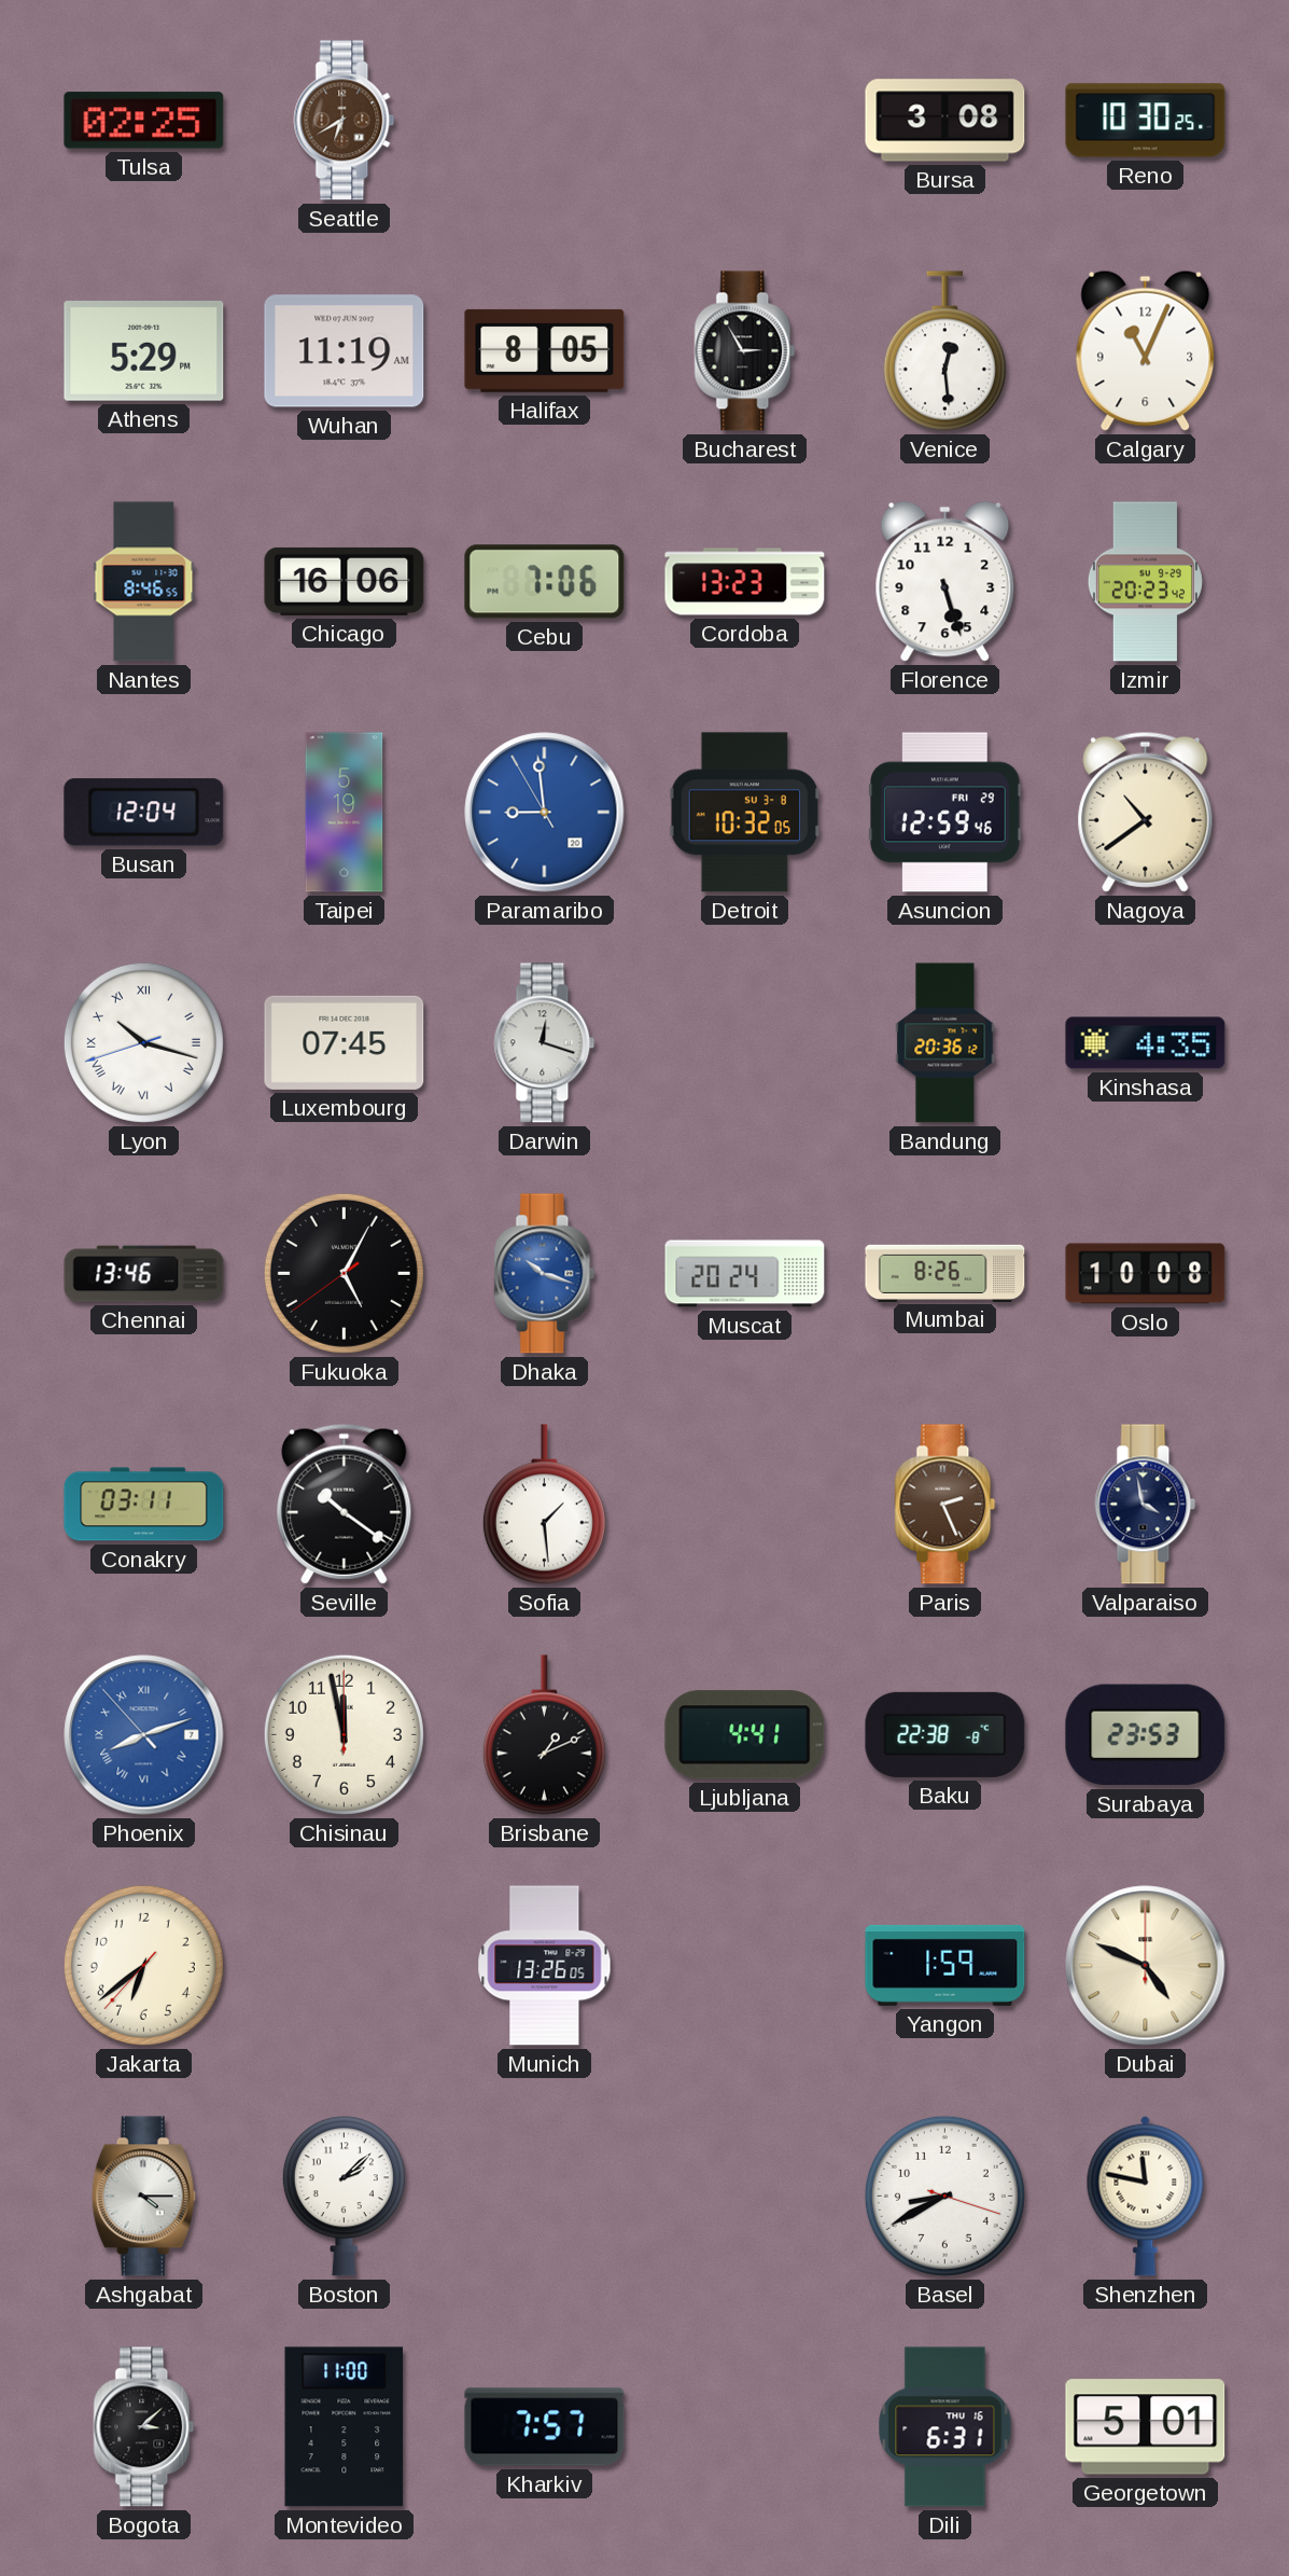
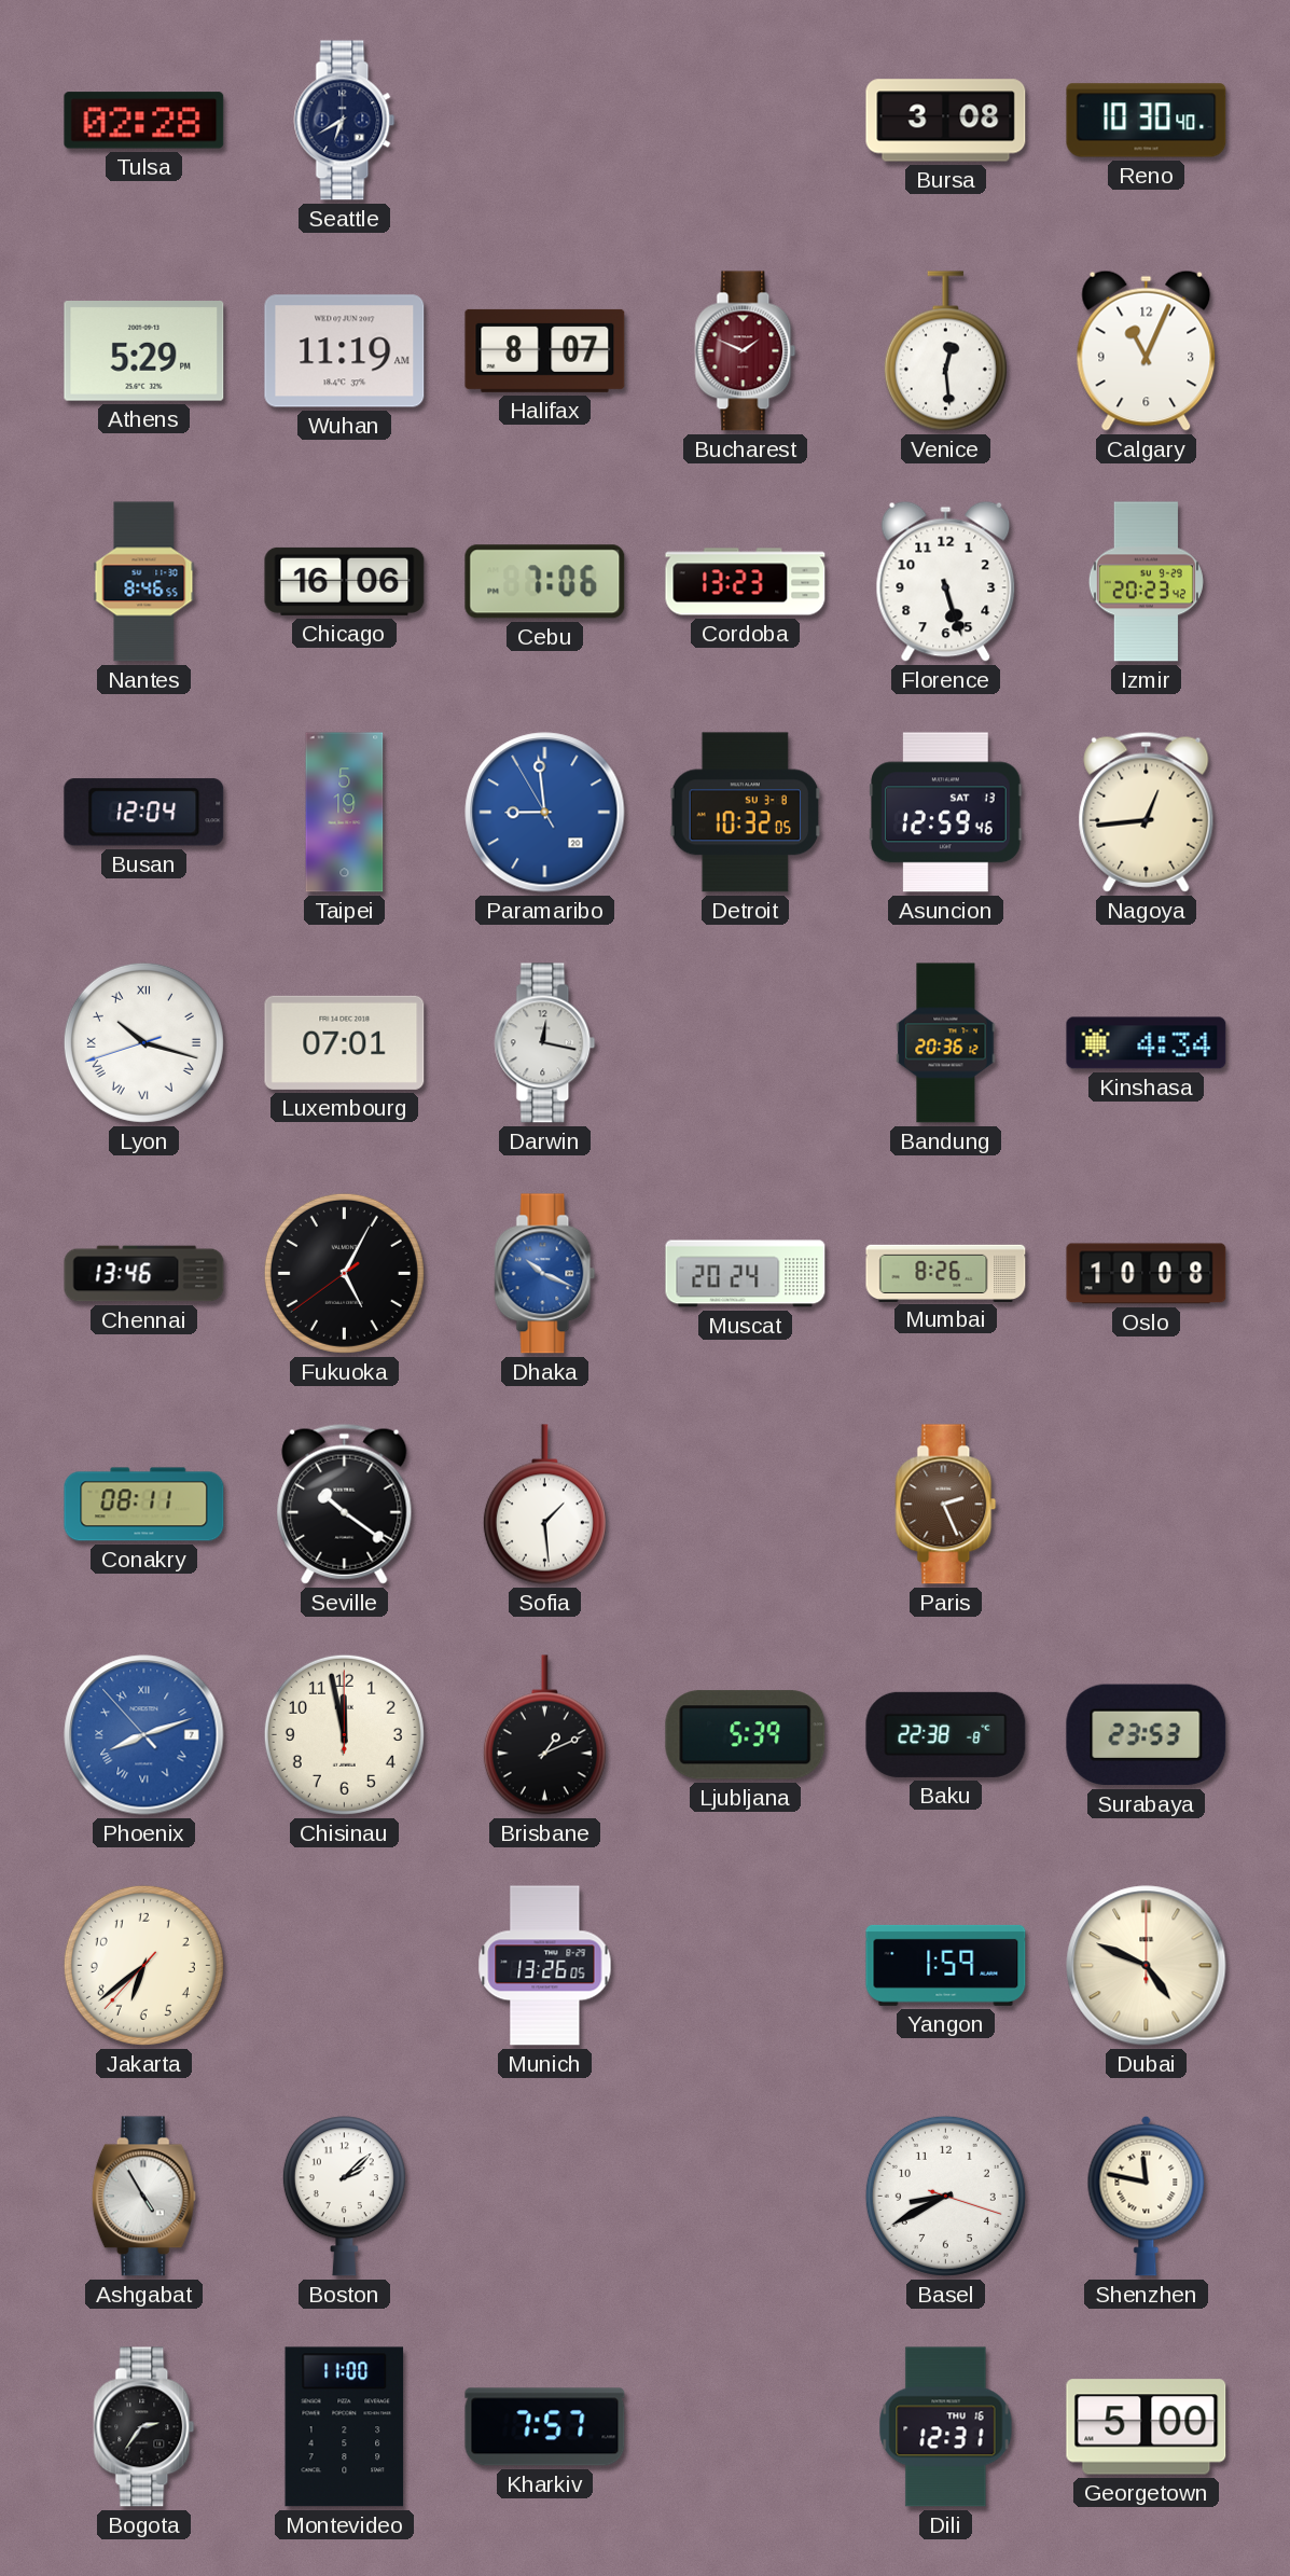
Tulsa: 02:25 -> 02:28
Seattle dial: brown -> navy
Reno: 10:30:25 -> 10:30:40
Halifax: 8:05 -> 8:07
Bucharest: 2:55 -> 1:49
Bucharest dial: black -> burgundy
Asuncion date: FRI 29 -> SAT 13
Nagoya: 10:39 -> 12:44
Luxembourg: 07:45 -> 07:01
Darwin: 12:18 -> 12:17
Kinshasa: 4:35 -> 4:34
Dhaka: 10:18 -> 10:19
Conakry: 03:11 -> 08:11
Valparaiso: 3:58 -> none
Ljubljana: 4:41 -> 5:39
Ashgabat: 4:15 -> 4:55
Bogota: 3:08 -> 2:36
Dili: 6:31 -> 12:31
Georgetown: 5:01 -> 5:00
